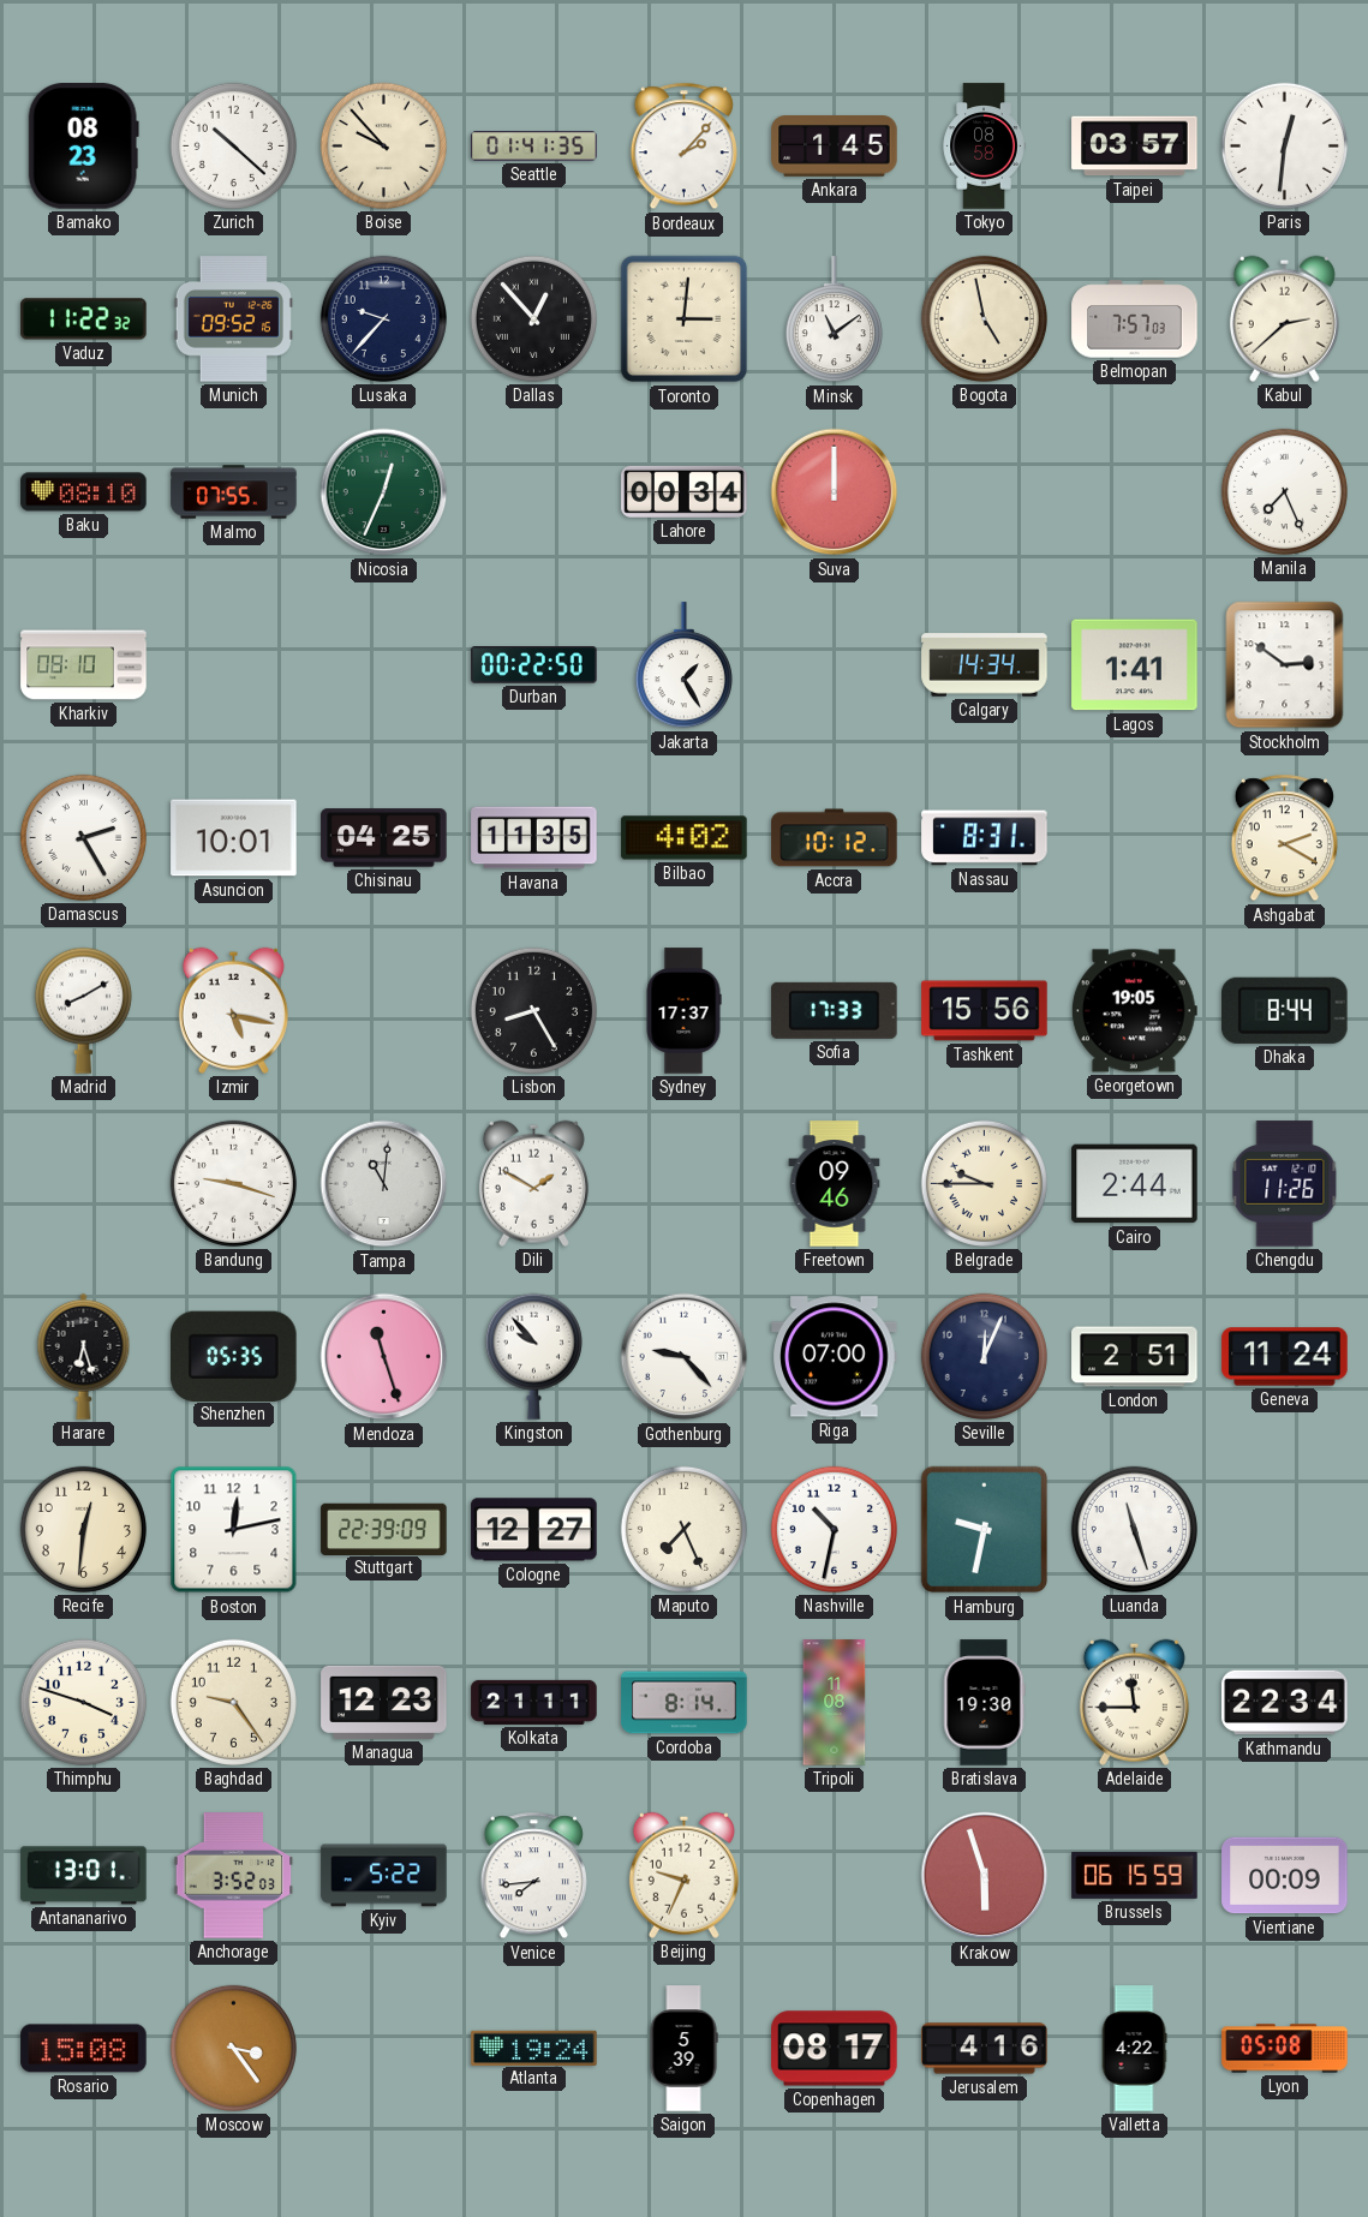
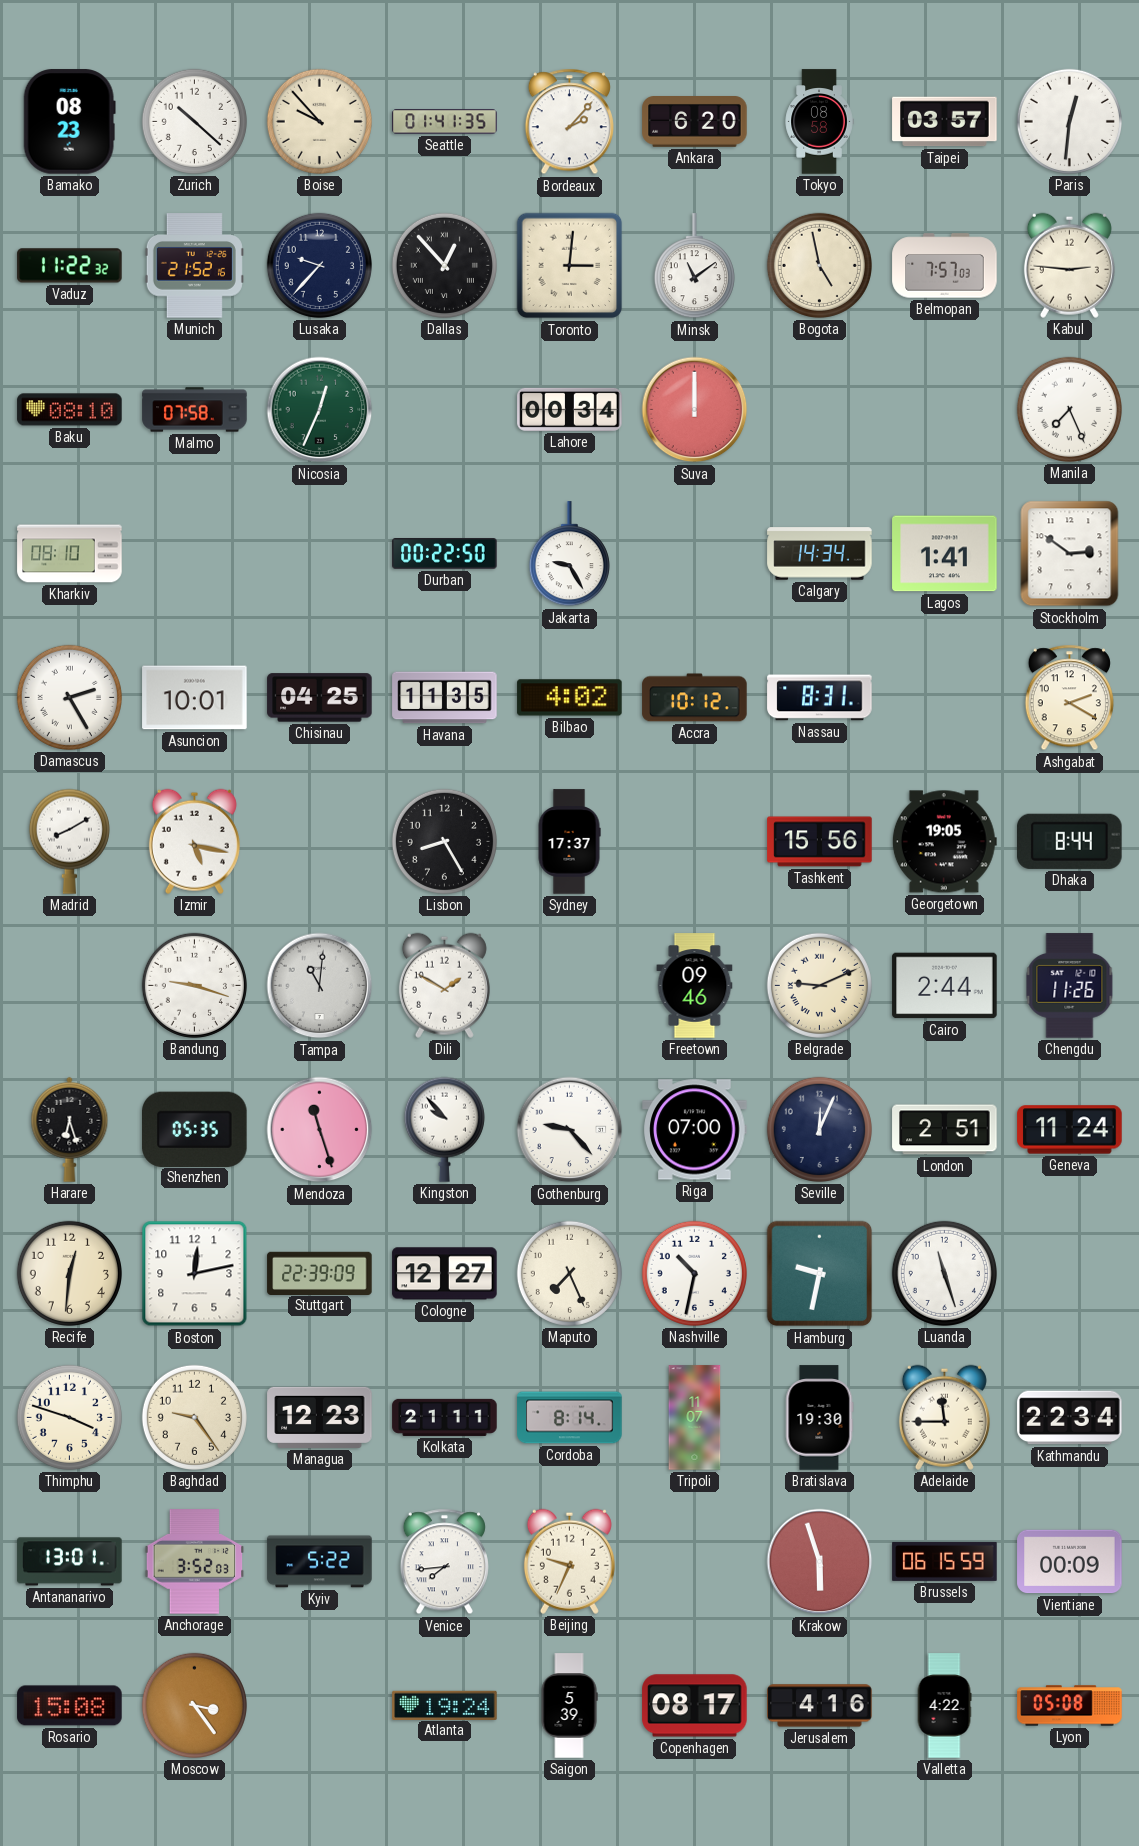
Ankara: 1:45 -> 6:20
Munich: 09:52 -> 21:52
Kabul: 2:38 -> 2:46
Malmo: 07:55 -> 07:58
Jakarta: 1:25 -> 9:25
Sofia: 17:33 -> none
Belgrade: 9:45 -> 9:11
Tripoli: 11:08 -> 11:07
